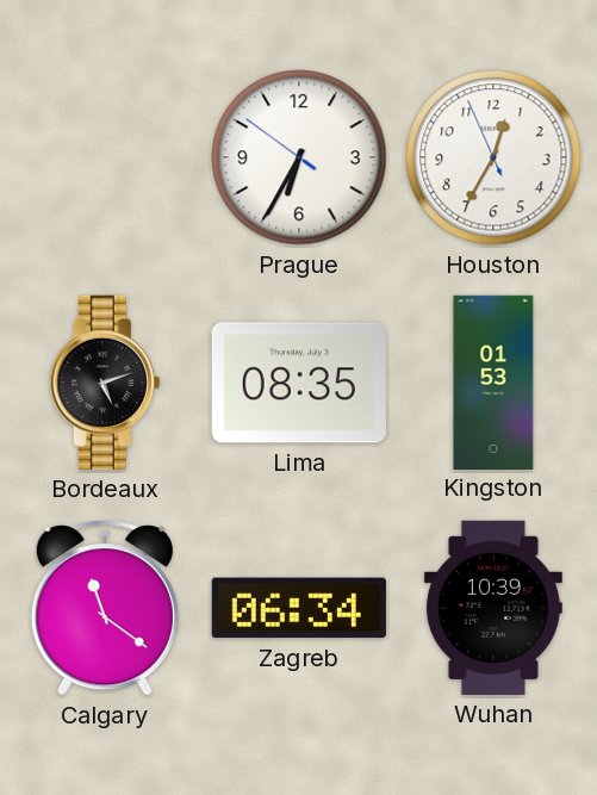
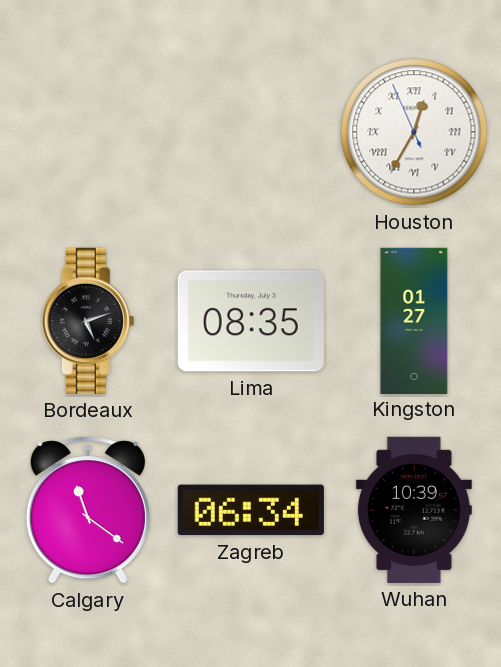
Prague: 6:34 -> none
Houston numerals: Arabic -> Roman
Kingston: 01:53 -> 01:27
